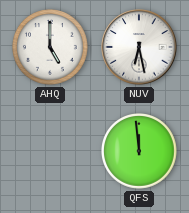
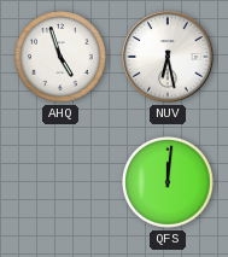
AHQ: 5:00 -> 4:57
QFS: 11:59 -> 12:01
